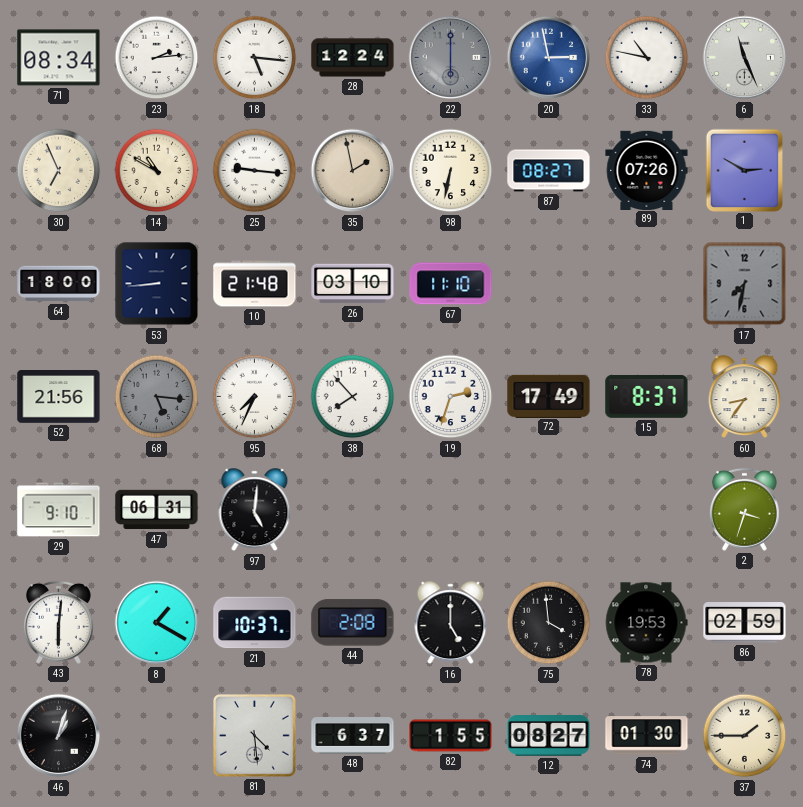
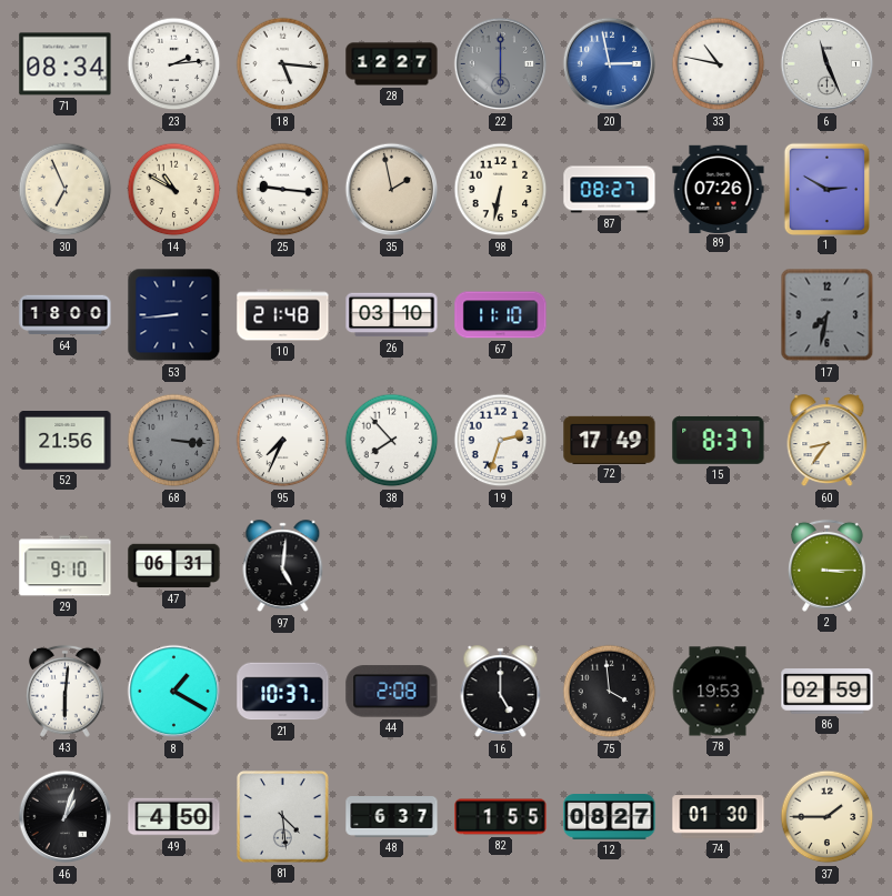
28: 12:24 -> 12:27
68: 5:16 -> 3:16
2: 3:33 -> 3:15
49: none -> 4:50
